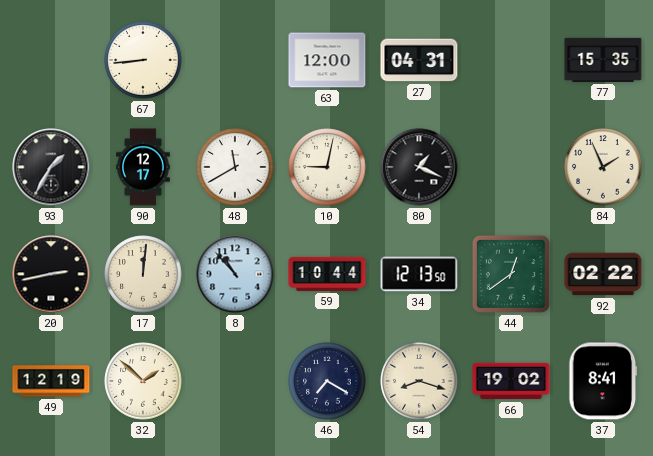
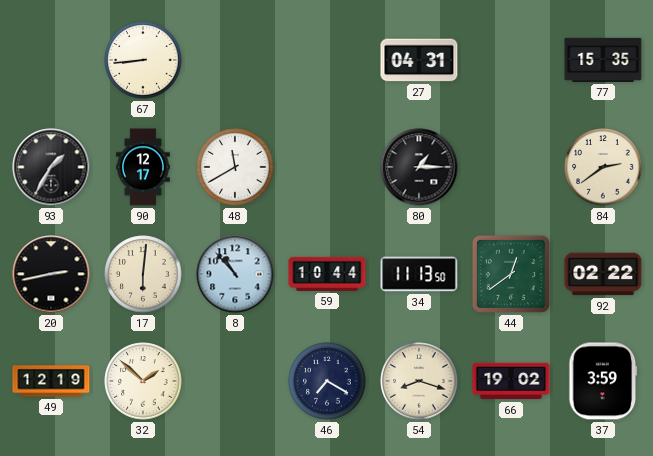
63: 12:00 -> none
10: 9:02 -> none
80: 1:19 -> 1:15
84: 1:56 -> 2:39
17: 12:01 -> 6:01
34: 12:13 -> 11:13
37: 8:41 -> 3:59
